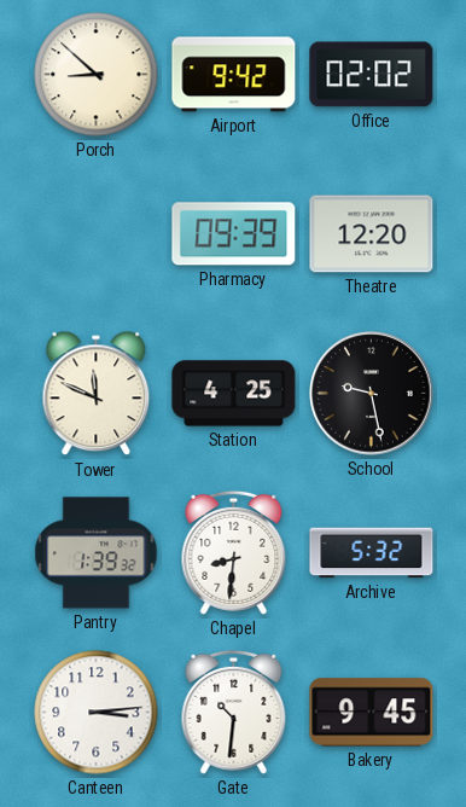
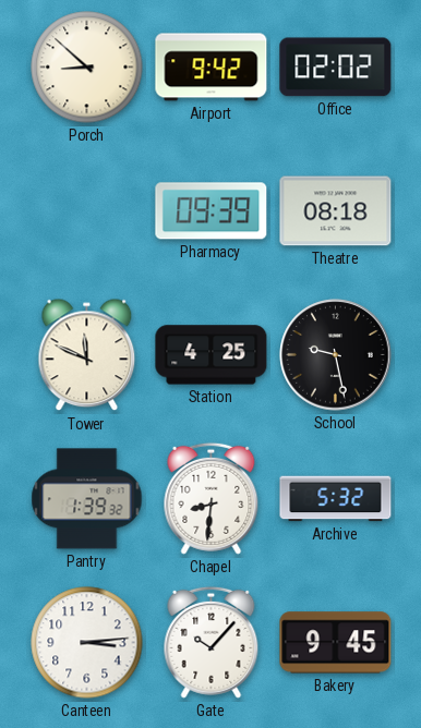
Theatre: 12:20 -> 08:18
Gate: 10:31 -> 10:07
